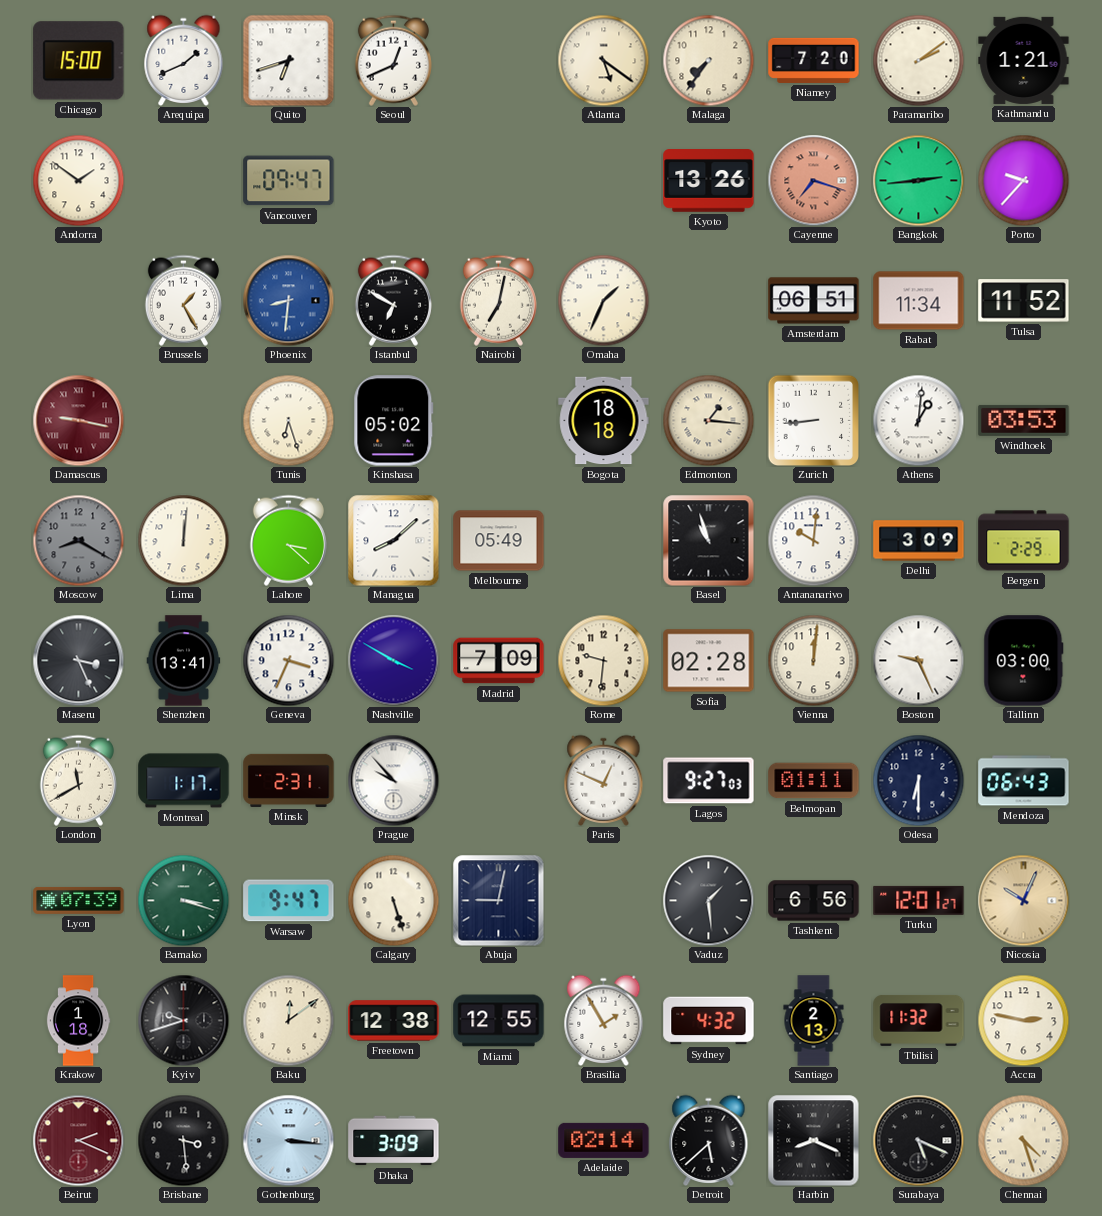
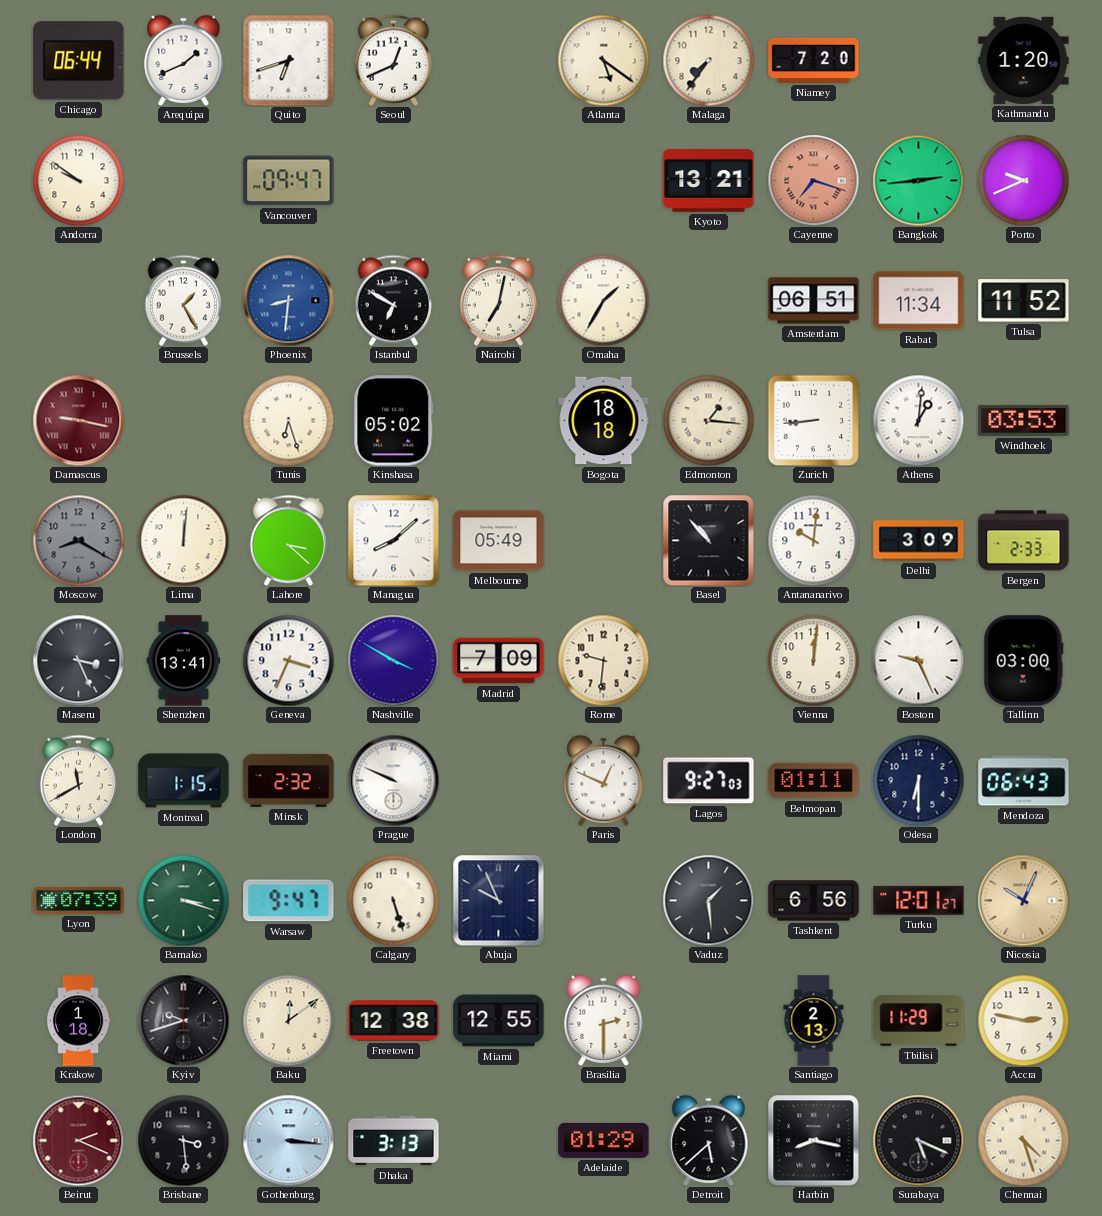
Chicago: 15:00 -> 06:44
Paramaribo: 2:09 -> none
Kathmandu: 1:21 -> 1:20
Andorra: 1:51 -> 9:51
Kyoto: 13:26 -> 13:21
Porto: 9:37 -> 9:41
Omaha: 1:34 -> 1:35
Basel: 10:57 -> 10:53
Bergen: 2:29 -> 2:33
Sofia: 02:28 -> none
Montreal: 1:17 -> 1:15
Minsk: 2:31 -> 2:32
Prague: 9:53 -> 9:49
Abuja: 9:02 -> 9:56
Brasilia: 1:55 -> 2:30
Sydney: 4:32 -> none
Tbilisi: 11:32 -> 11:29
Dhaka: 3:09 -> 3:13
Adelaide: 02:14 -> 01:29
Harbin: 8:19 -> 8:17
